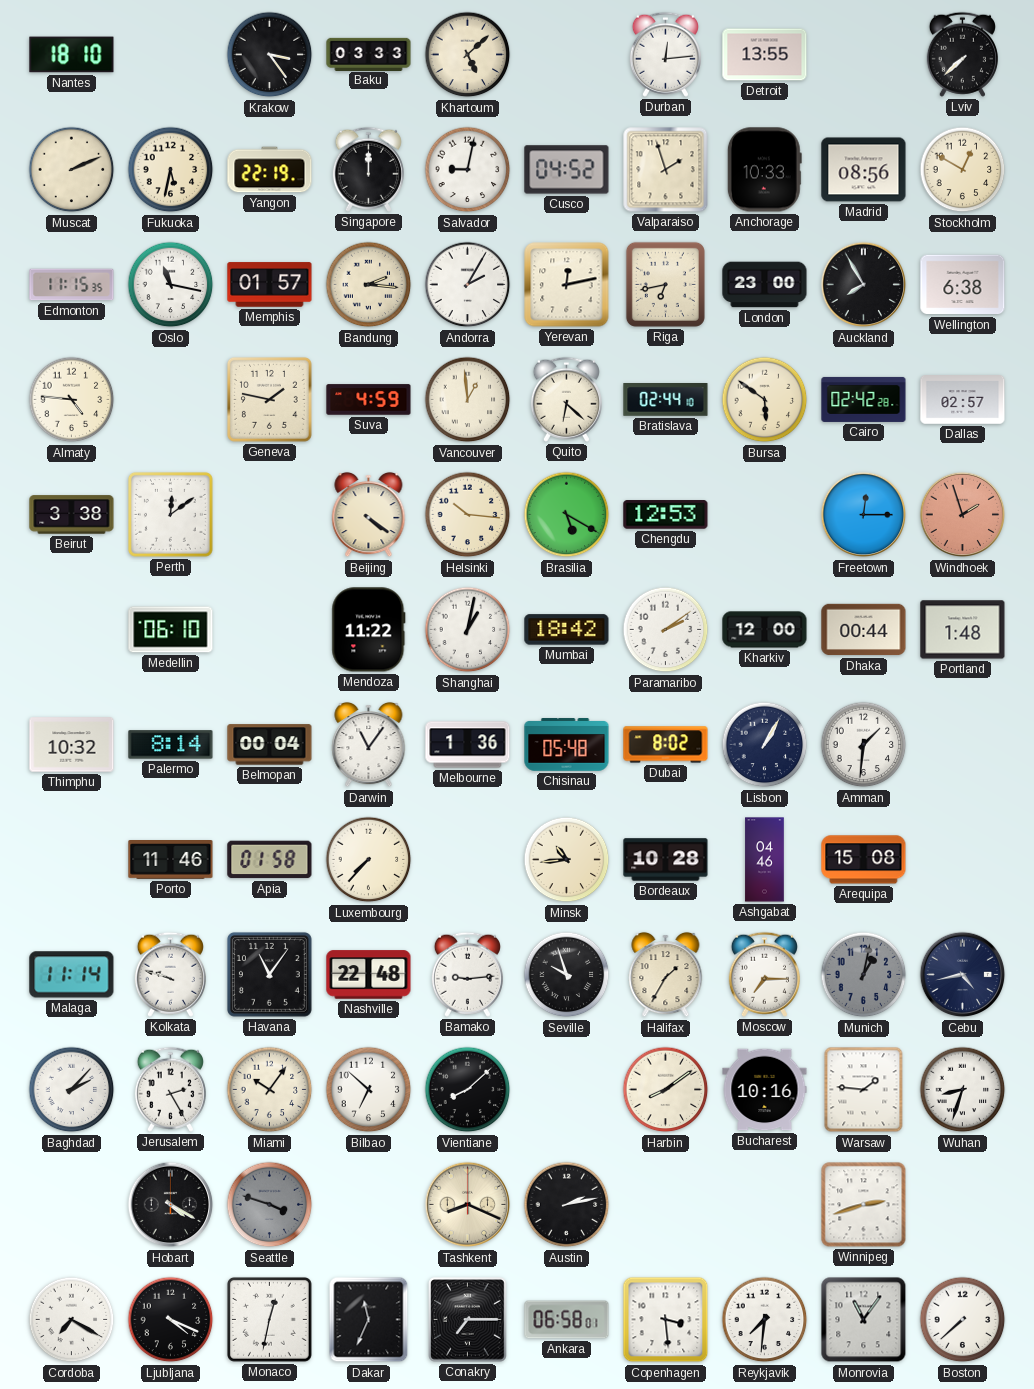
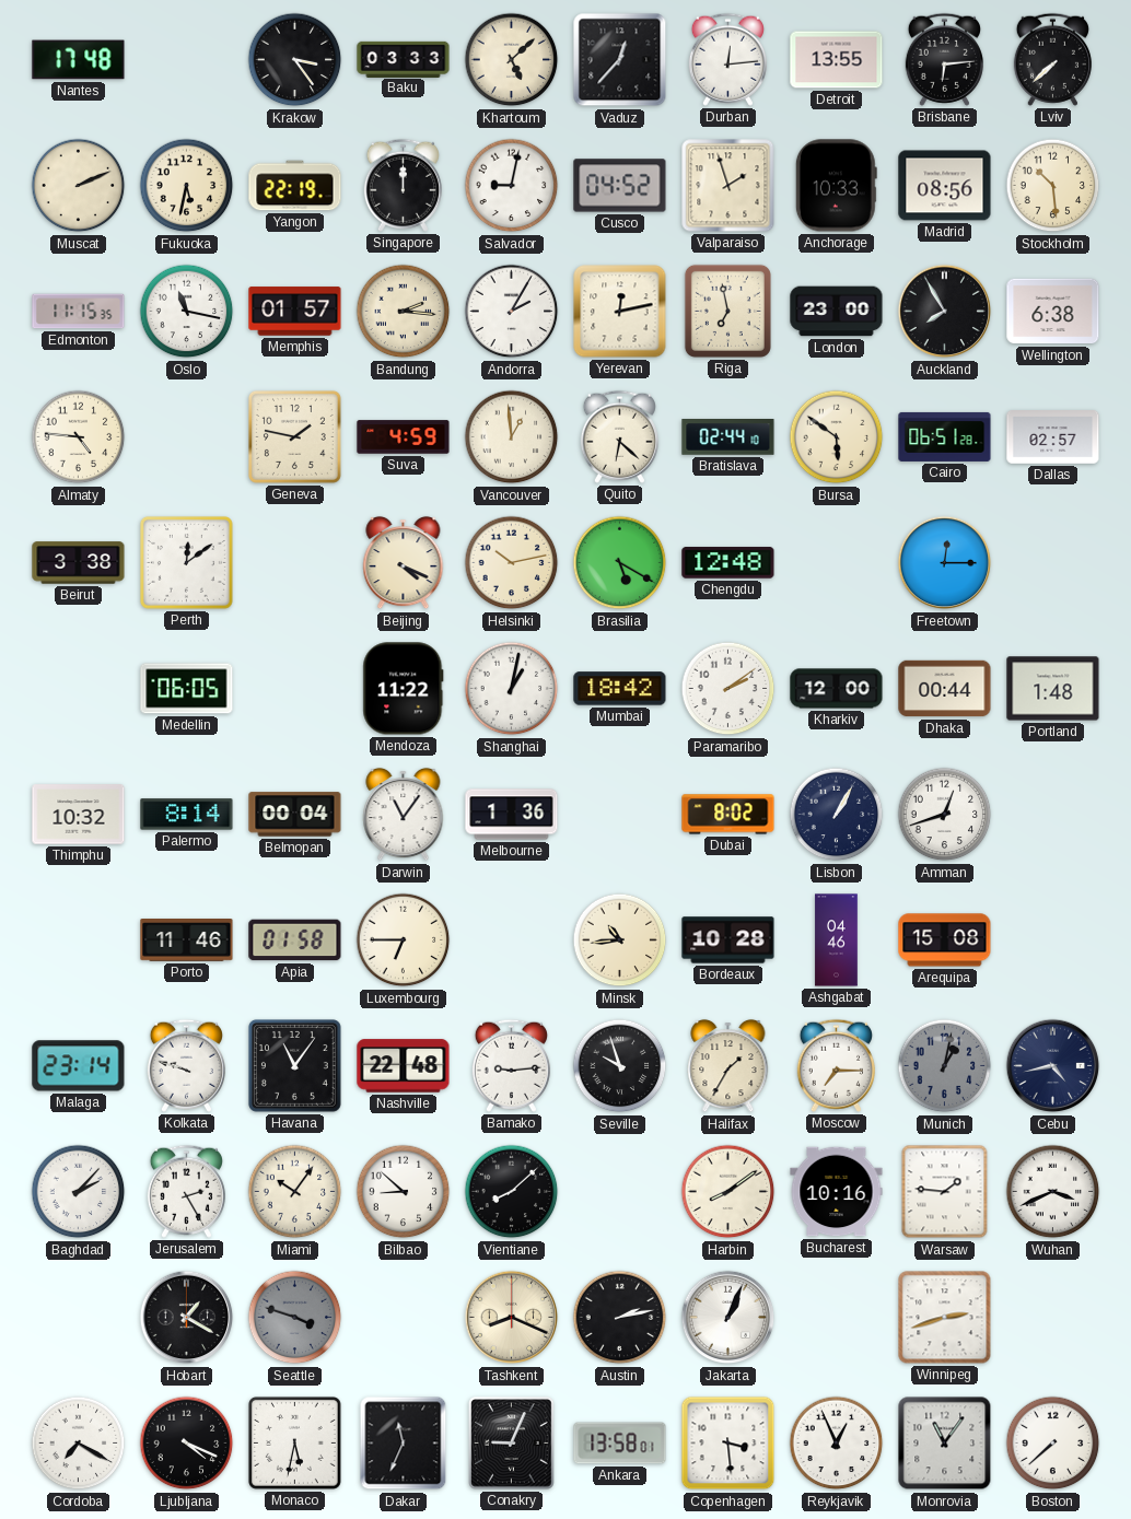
Nantes: 18:10 -> 17:48
Vaduz: none -> 12:37
Brisbane: none -> 6:14
Stockholm: 12:50 -> 10:29
Riga: 6:43 -> 6:58
Cairo: 02:42 -> 06:51
Beijing: 4:21 -> 4:19
Helsinki: 10:16 -> 10:13
Chengdu: 12:53 -> 12:48
Windhoek: 1:57 -> none
Medellin: 06:10 -> 06:05
Chisinau: 05:48 -> none
Amman: 1:31 -> 12:42
Luxembourg: 7:37 -> 6:45
Malaga: 11:14 -> 23:14
Bilbao: 6:52 -> 8:52
Wuhan: 8:33 -> 3:41
Hobart: 4:20 -> 1:20
Jakarta: none -> 1:04
Monaco: 12:32 -> 5:32
Conakry: 7:15 -> 9:04
Ankara: 06:58 -> 13:58
Reykjavik: 7:31 -> 12:56
